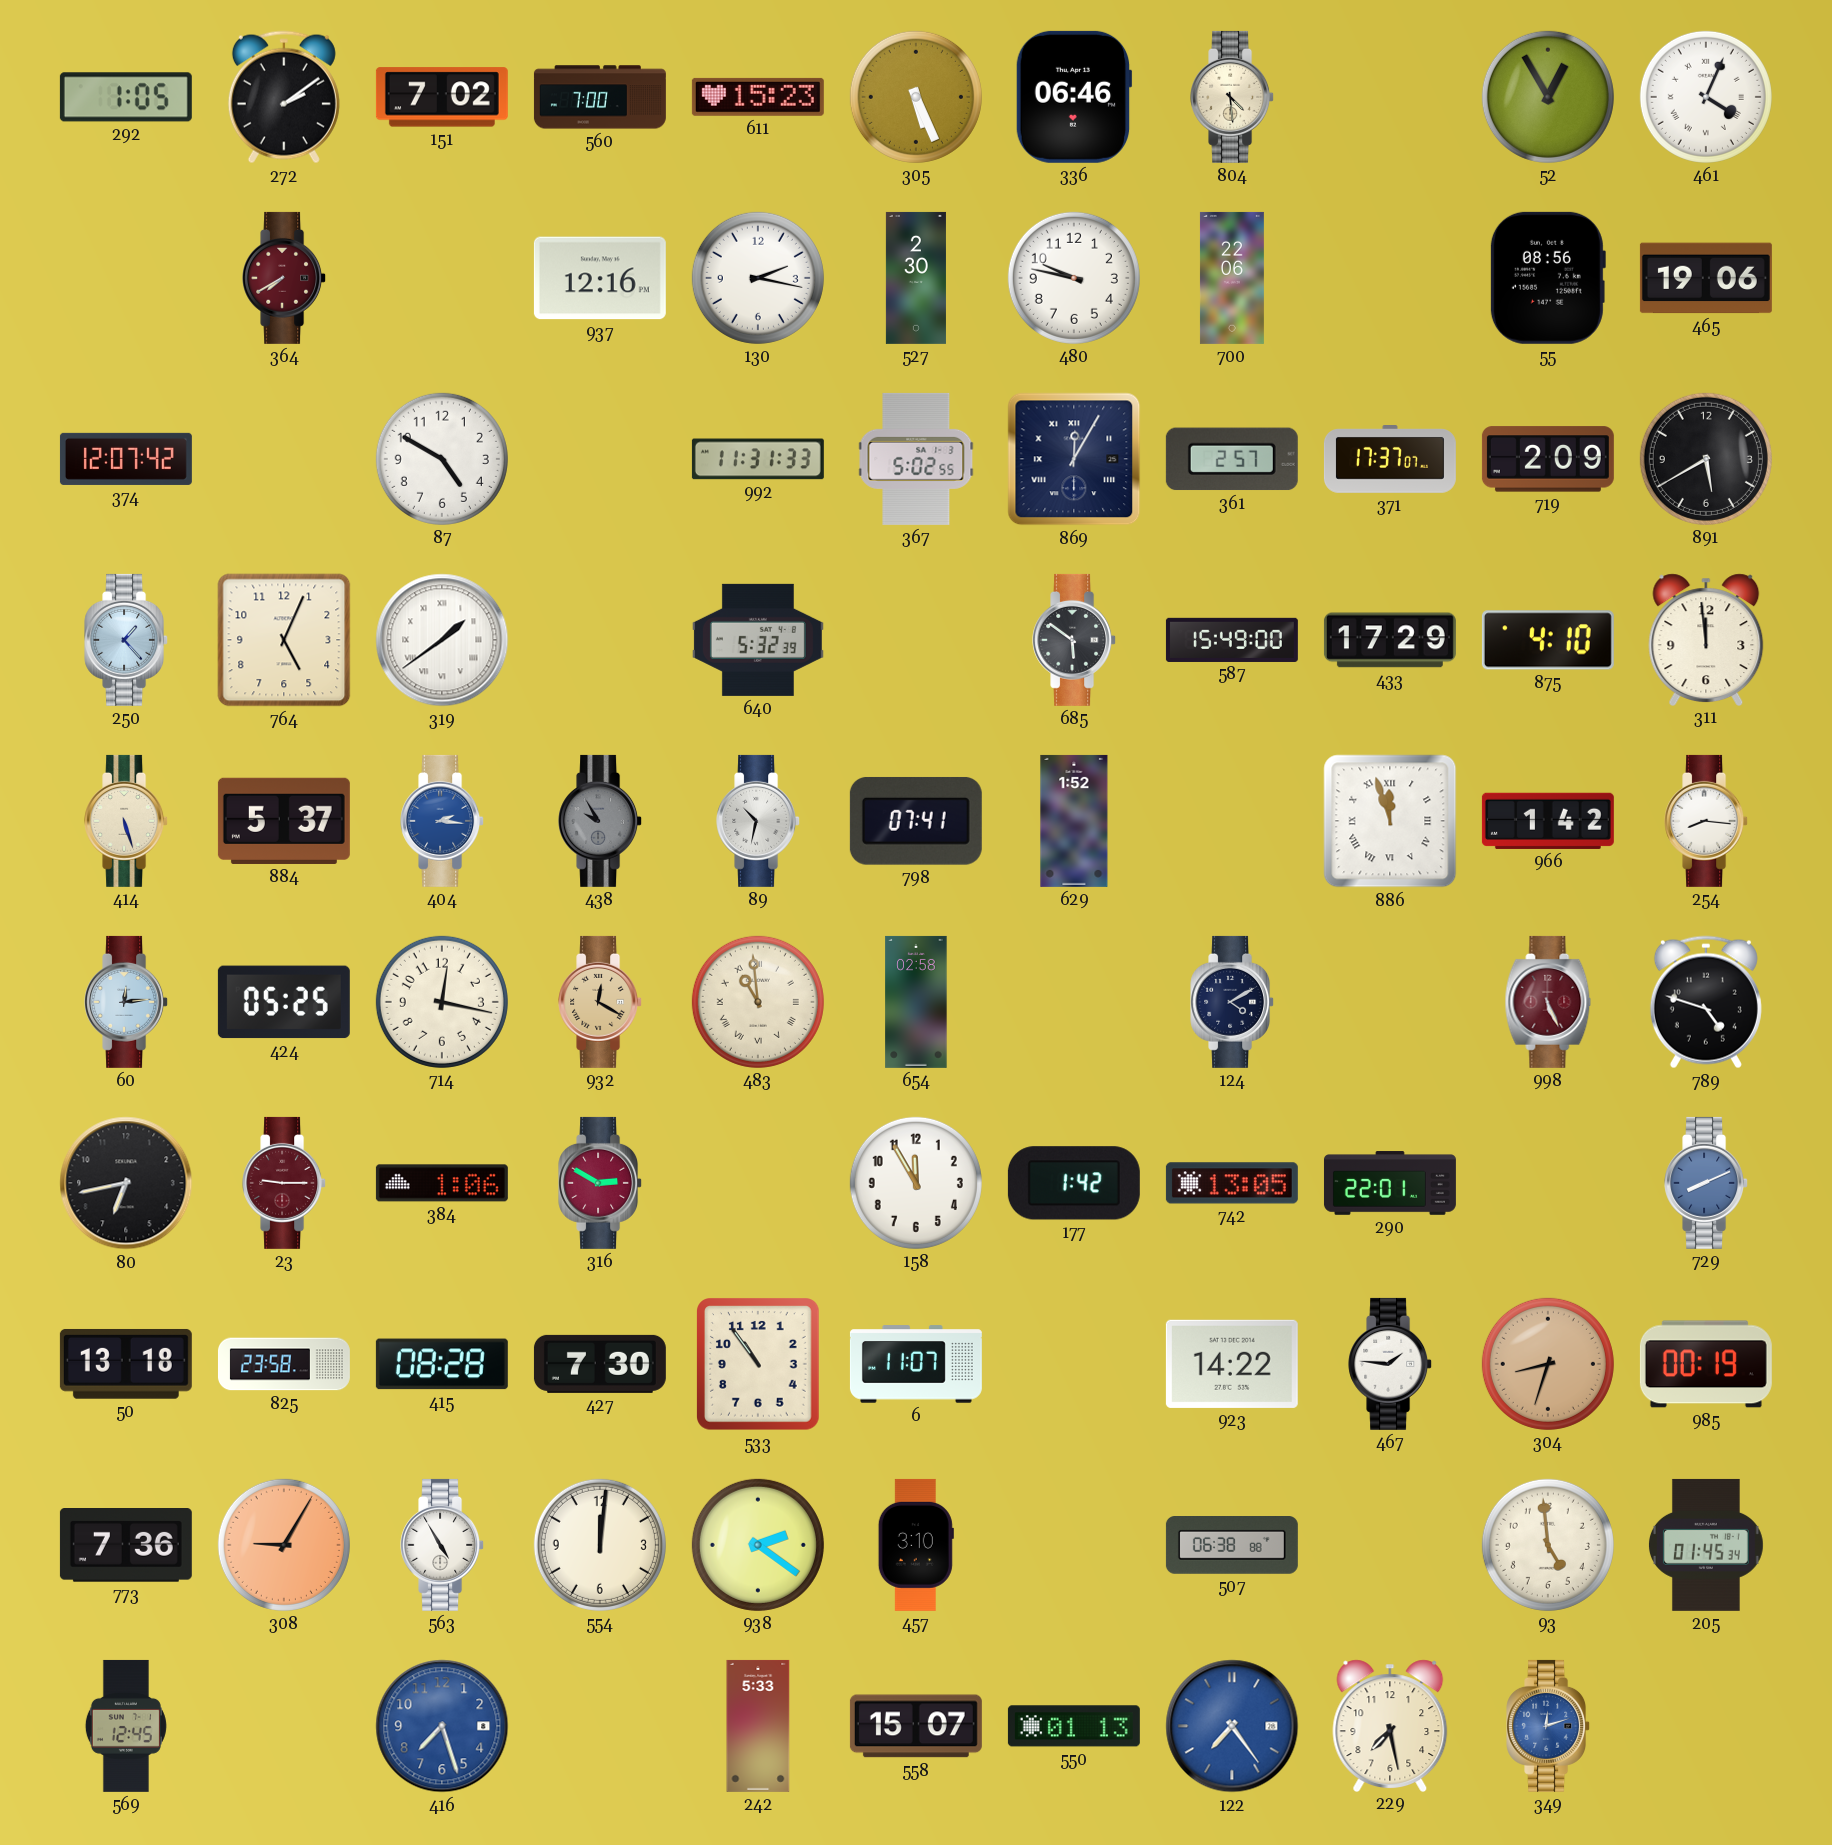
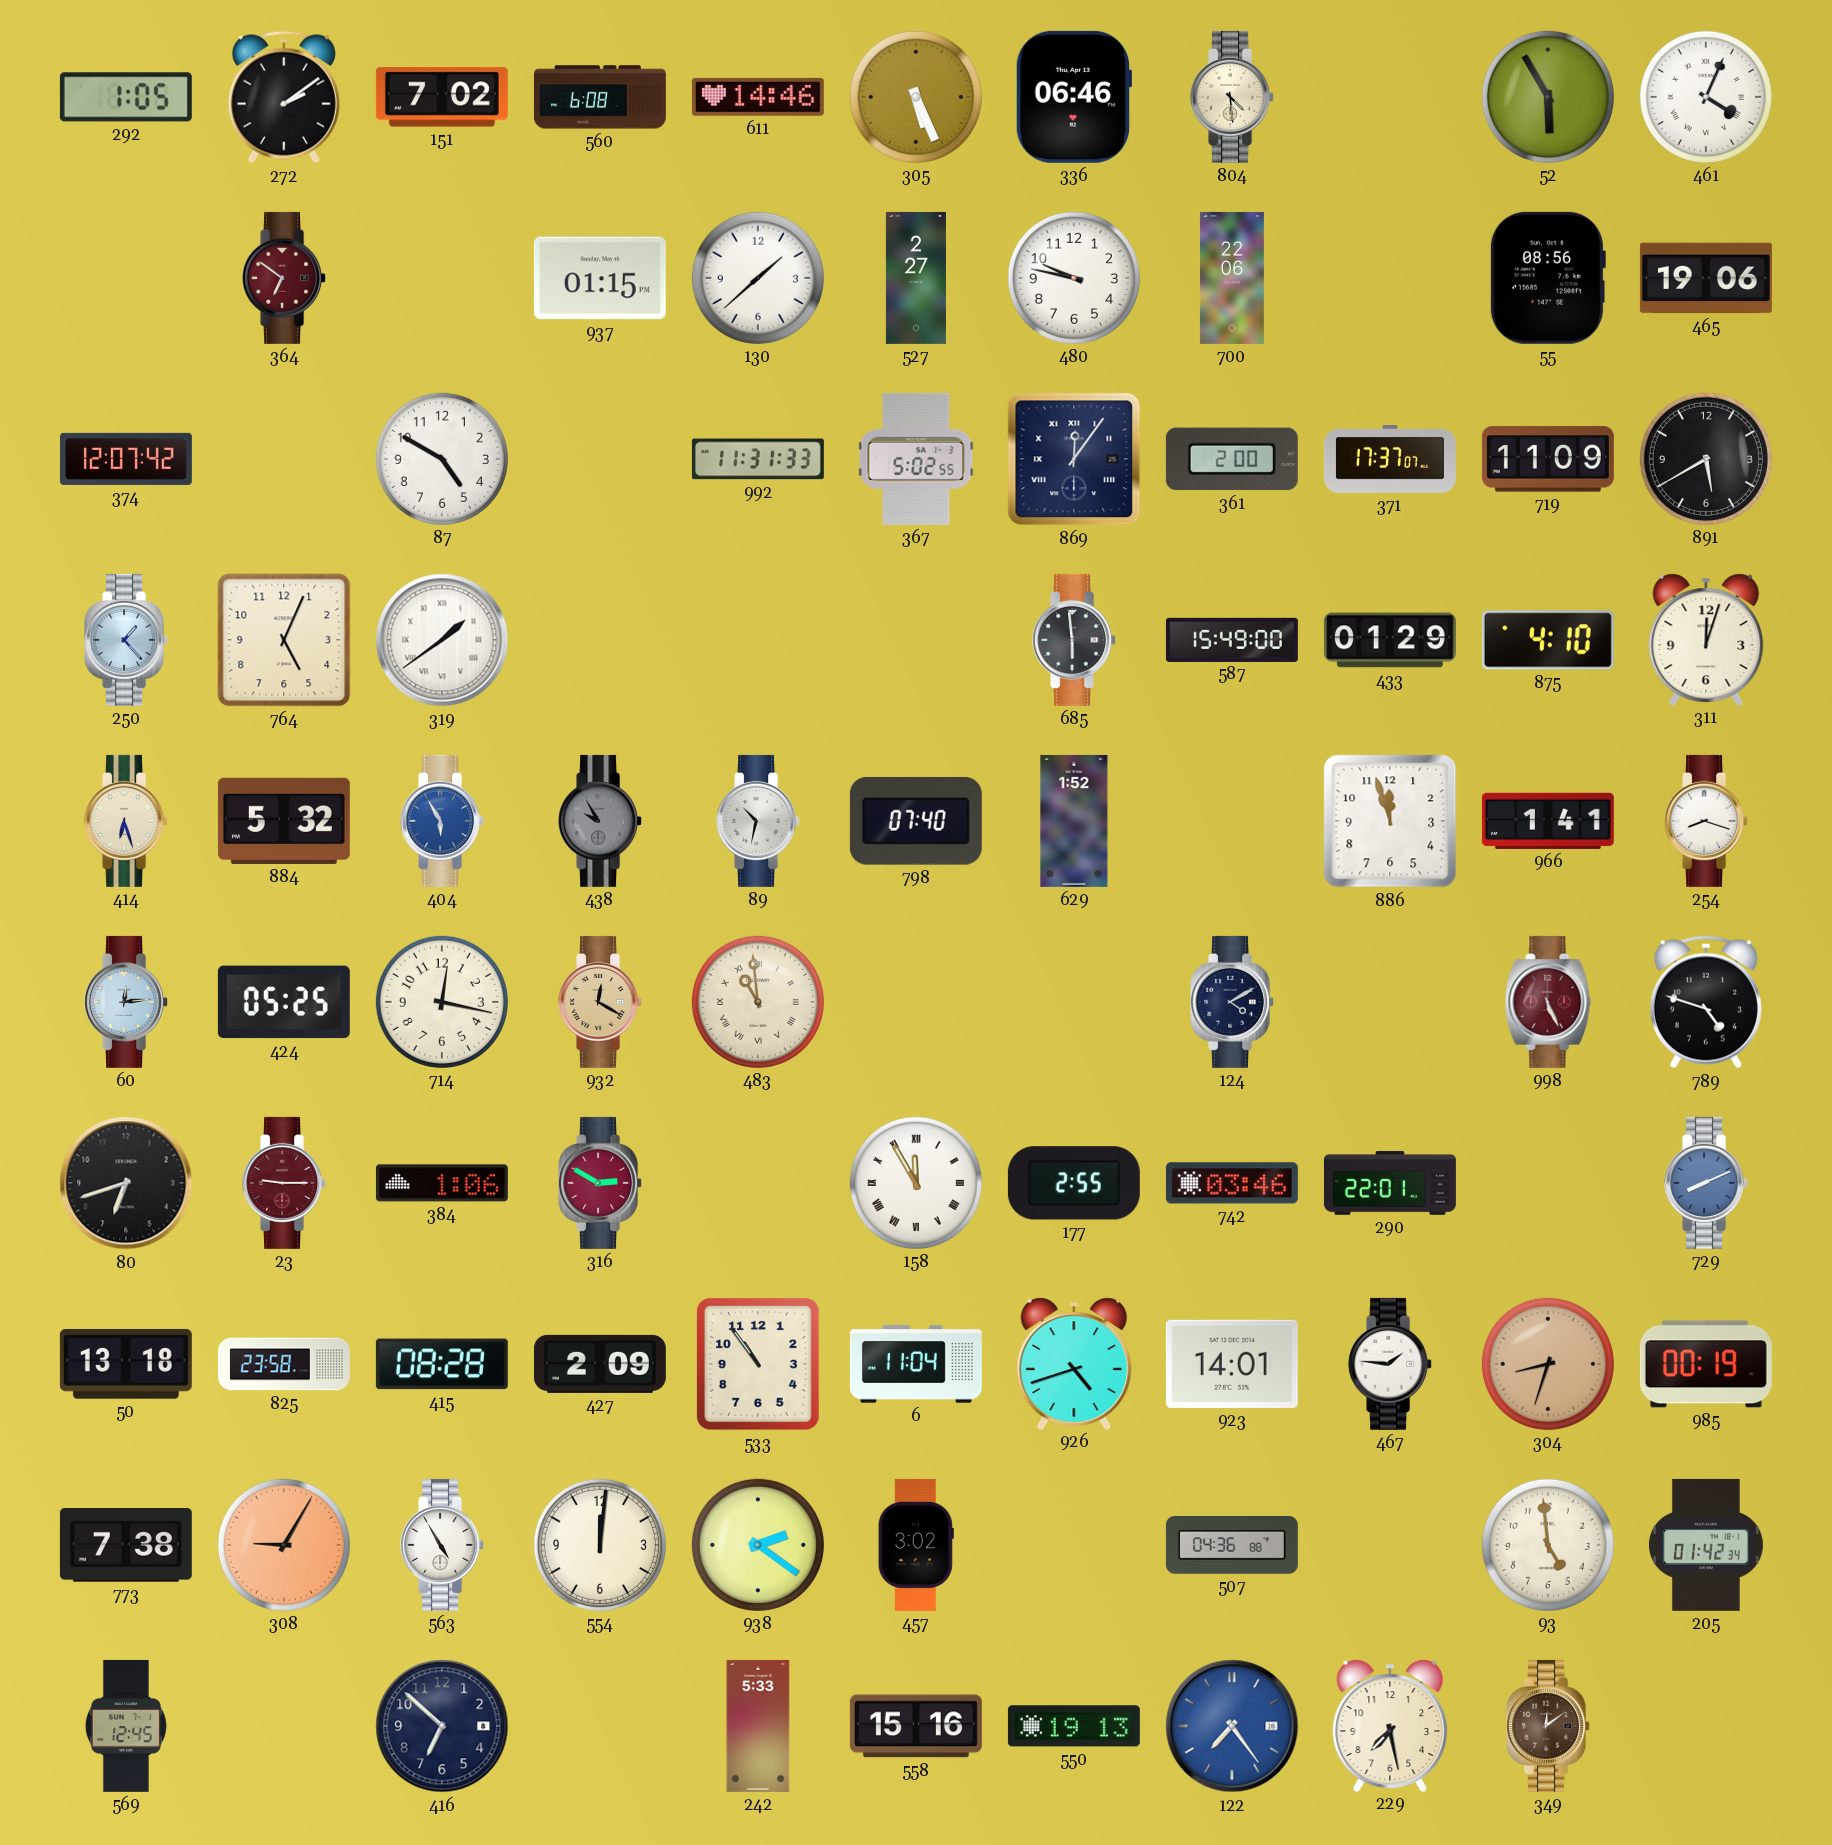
560: 7:00 -> 6:08
611: 15:23 -> 14:46
52: 12:55 -> 5:55
364: 7:40 -> 6:51
937: 12:16 -> 01:15
130: 2:17 -> 1:38
527: 2:30 -> 2:27
869: 12:05 -> 12:06
361: 2:57 -> 2:00
719: 2:09 -> 11:09
640: 5:32 -> none
685: 5:51 -> 5:59
433: 17:29 -> 01:29
311: 11:59 -> 12:03
414: 5:27 -> 6:27
884: 5:37 -> 5:32
404: 2:16 -> 5:55
798: 07:41 -> 07:40
886 numerals: Roman -> Arabic
966: 1:42 -> 1:41
254: 8:16 -> 8:18
654: 02:58 -> none
80: 6:43 -> 6:42
158 numerals: Arabic -> Roman
177: 1:42 -> 2:55
742: 13:05 -> 03:46
427: 7:30 -> 2:09
6: 11:07 -> 11:04
926: none -> 4:42
923: 14:22 -> 14:01
773: 7:36 -> 7:38
457: 3:10 -> 3:02
507: 06:38 -> 04:36
205: 01:45 -> 01:42
416: 7:27 -> 6:52
416 dial: blue -> navy
558: 15:07 -> 15:16
550: 01:13 -> 19:13
349: 12:12 -> 12:09
349 dial: blue -> brown
